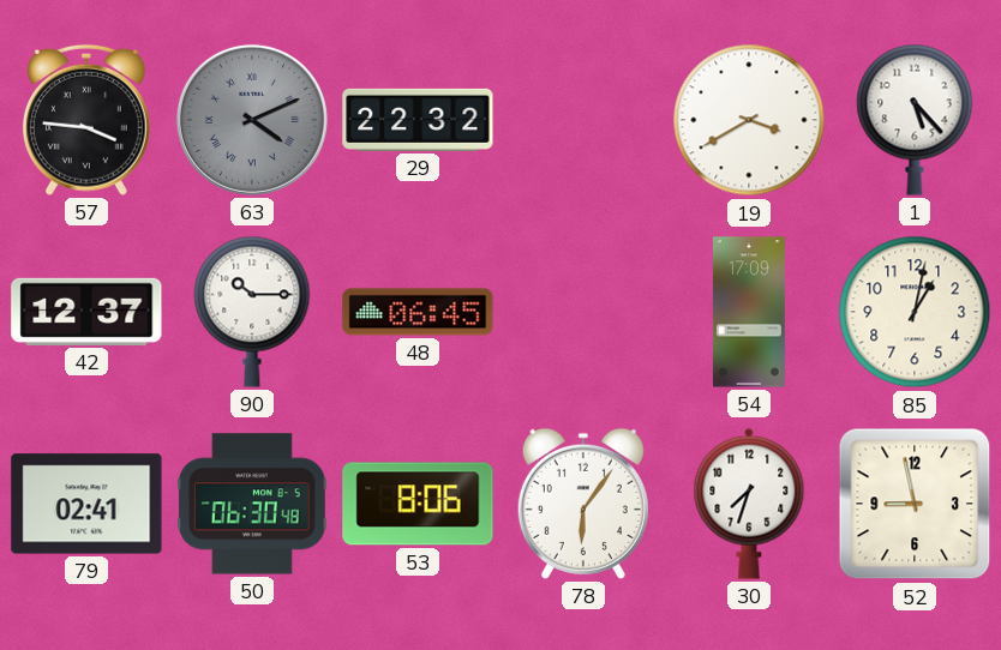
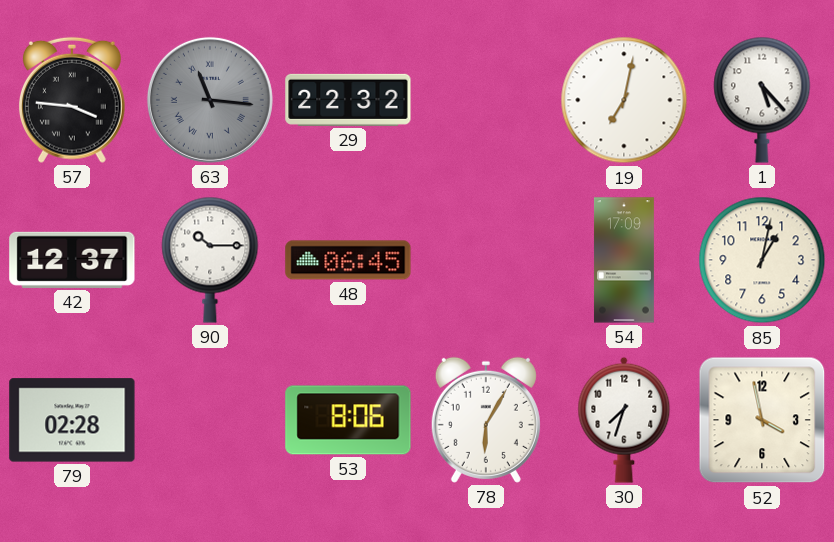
63: 4:11 -> 11:16
19: 3:40 -> 7:02
79: 02:41 -> 02:28
50: 06:30 -> none
78: 6:06 -> 6:05
52: 8:58 -> 3:58
